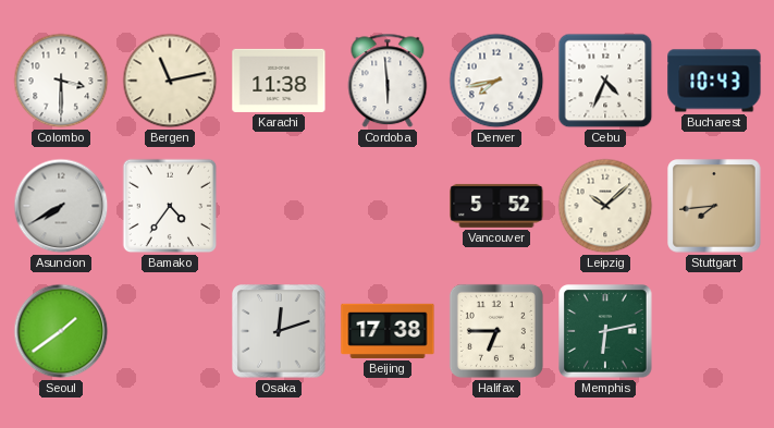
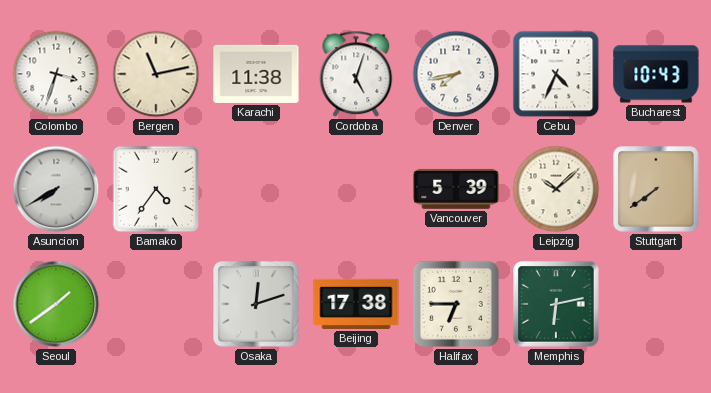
Colombo: 3:30 -> 3:33
Cordoba: 5:59 -> 5:03
Vancouver: 5:52 -> 5:39
Stuttgart: 7:44 -> 7:39
